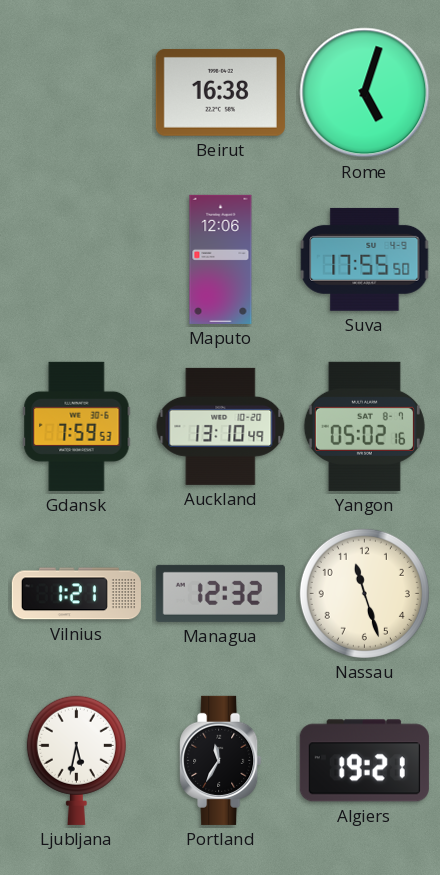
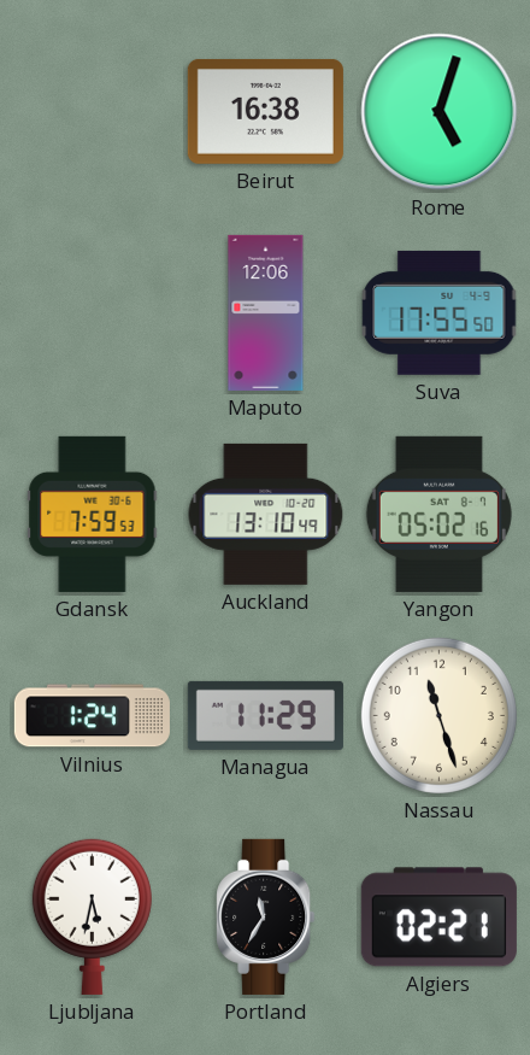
Vilnius: 1:21 -> 1:24
Managua: 12:32 -> 11:29
Algiers: 19:21 -> 02:21
